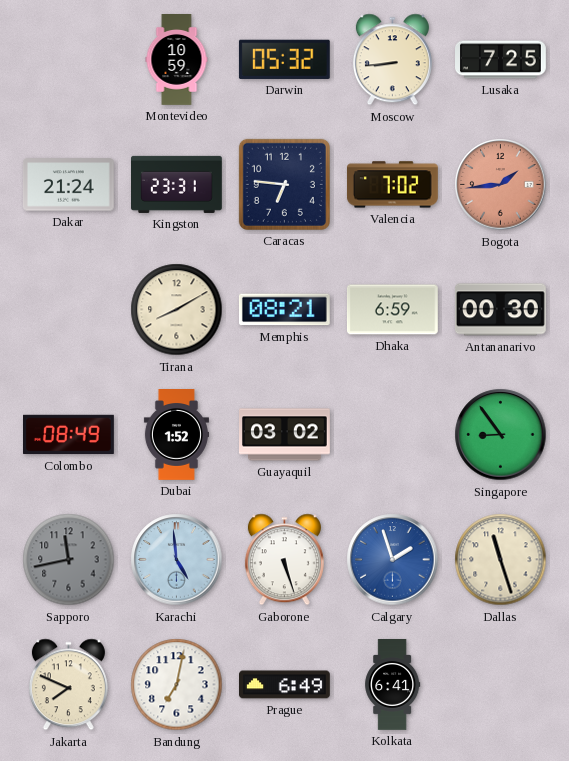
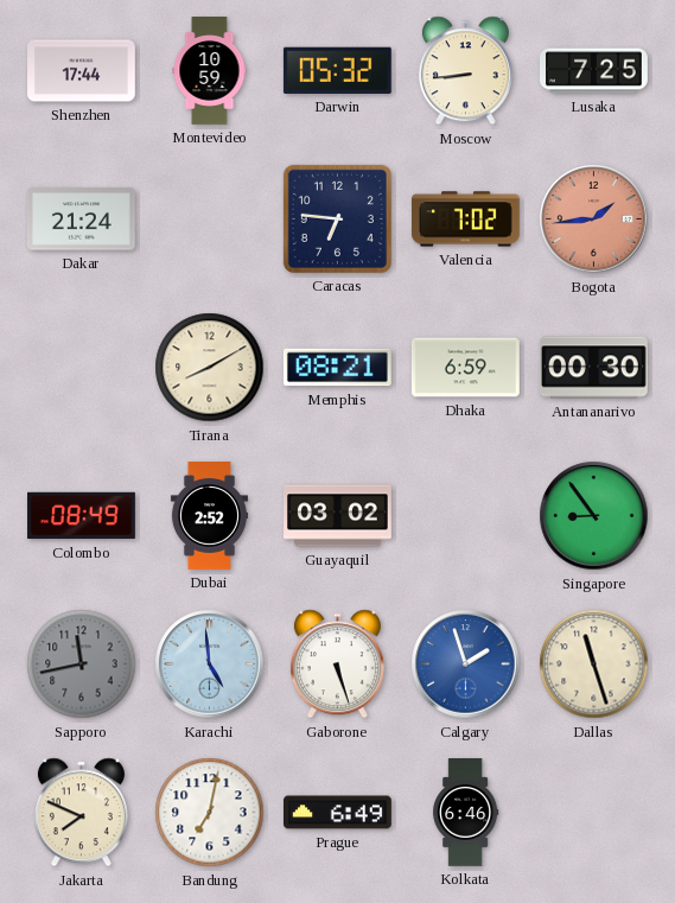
Shenzhen: none -> 17:44
Kingston: 23:31 -> none
Dubai: 1:52 -> 2:52
Kolkata: 6:41 -> 6:46
